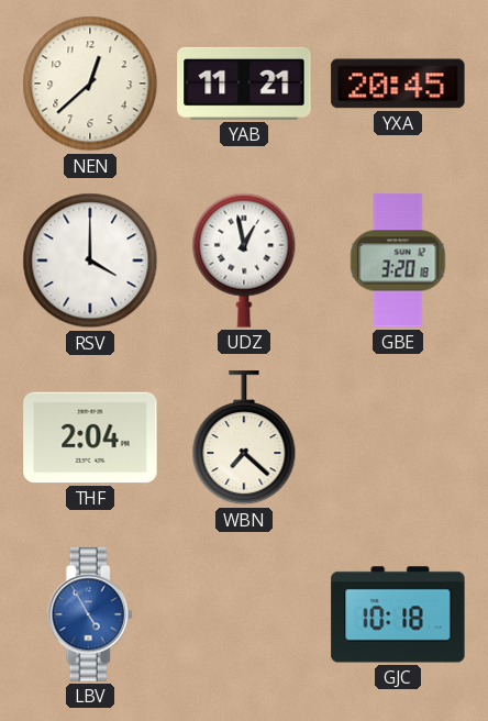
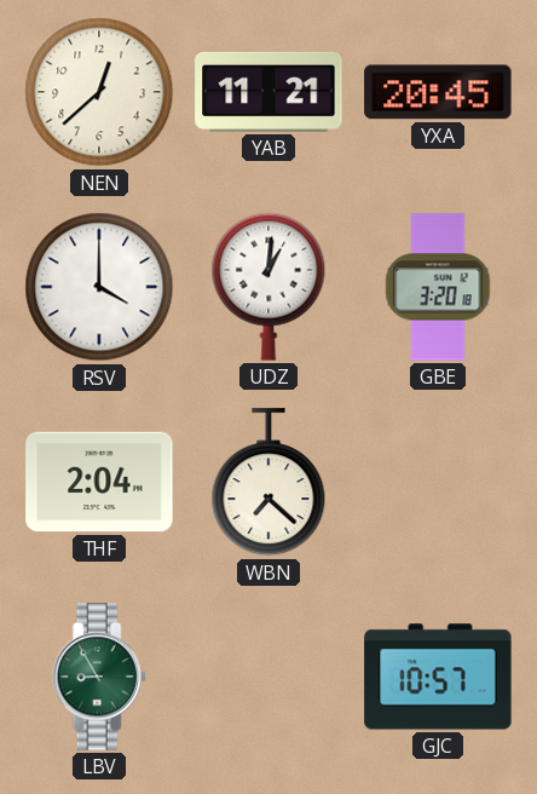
UDZ: 12:58 -> 1:01
LBV: 4:55 -> 8:55
LBV dial: blue -> green
GJC: 10:18 -> 10:57
